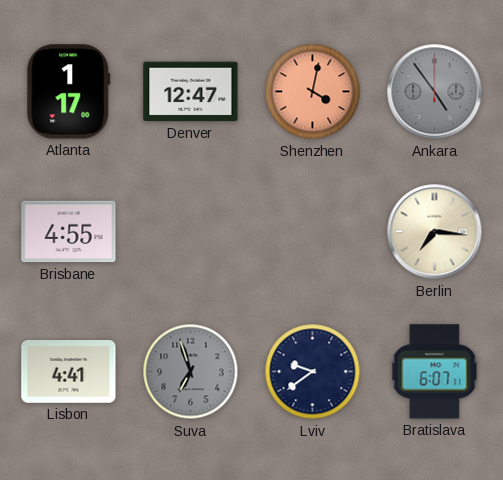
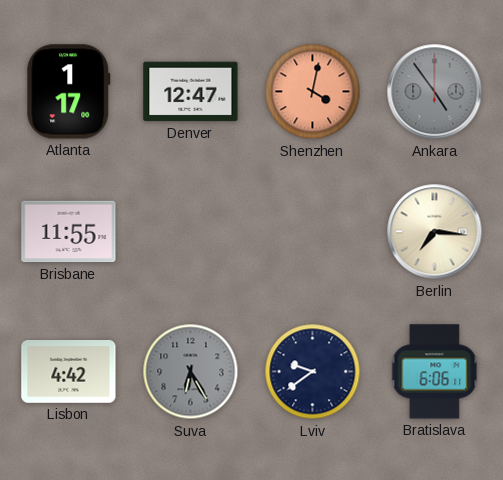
Brisbane: 4:55 -> 11:55
Lisbon: 4:41 -> 4:42
Suva: 6:57 -> 6:25
Bratislava: 6:07 -> 6:06
